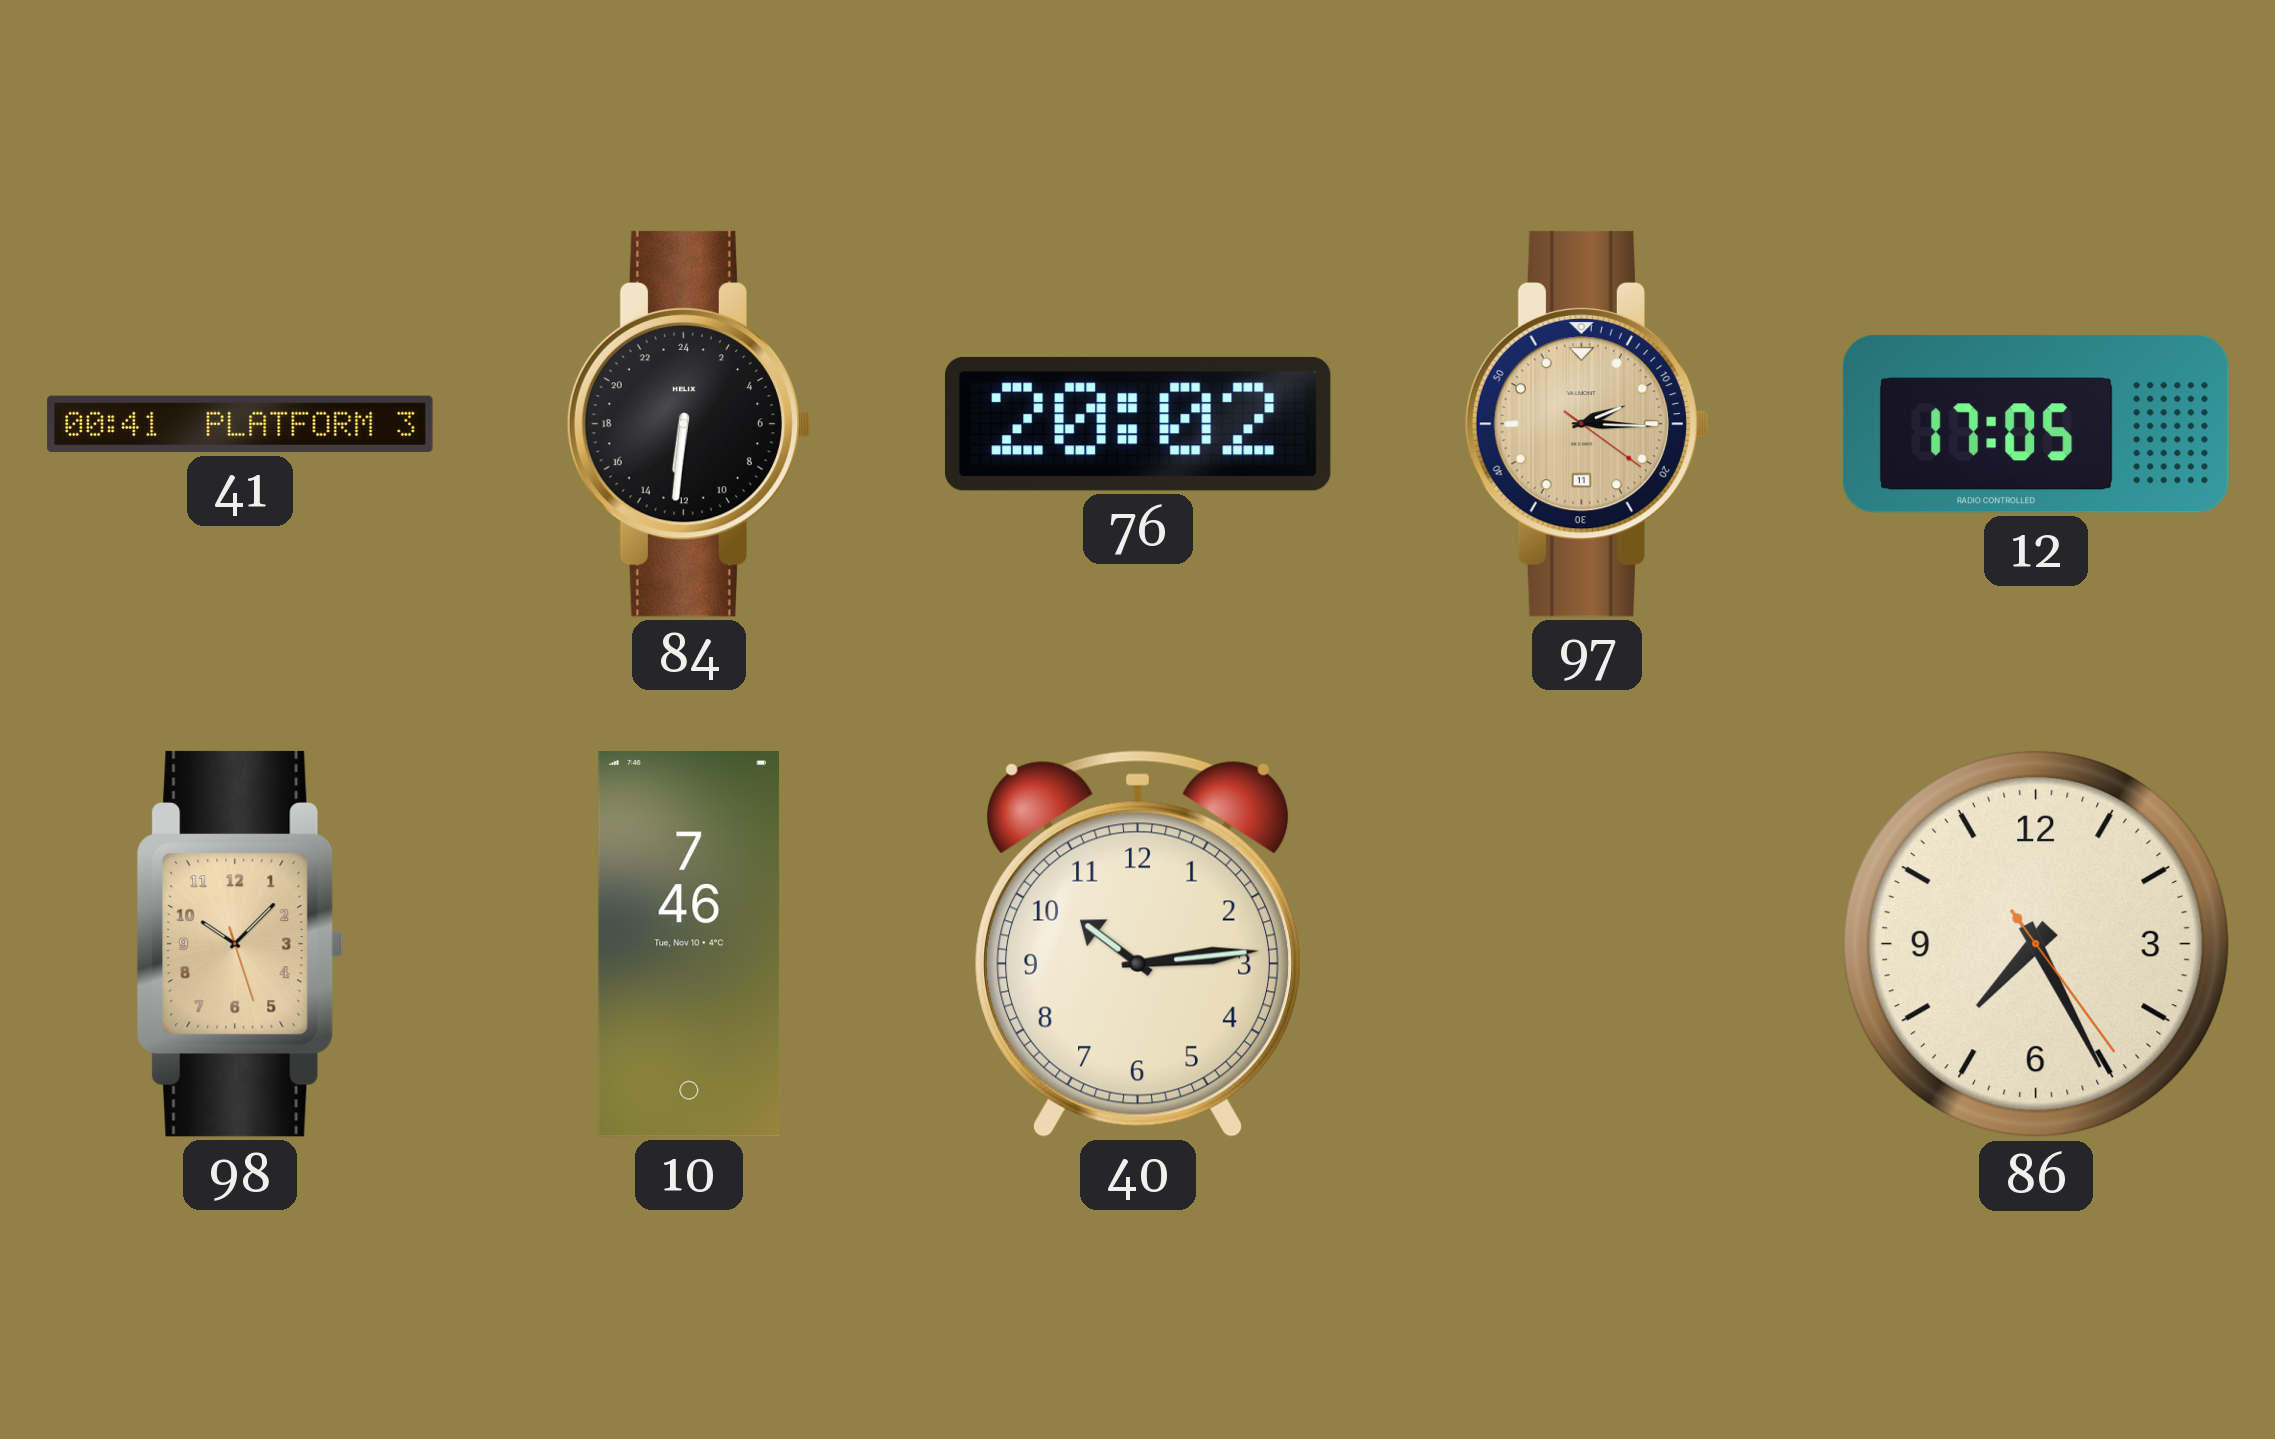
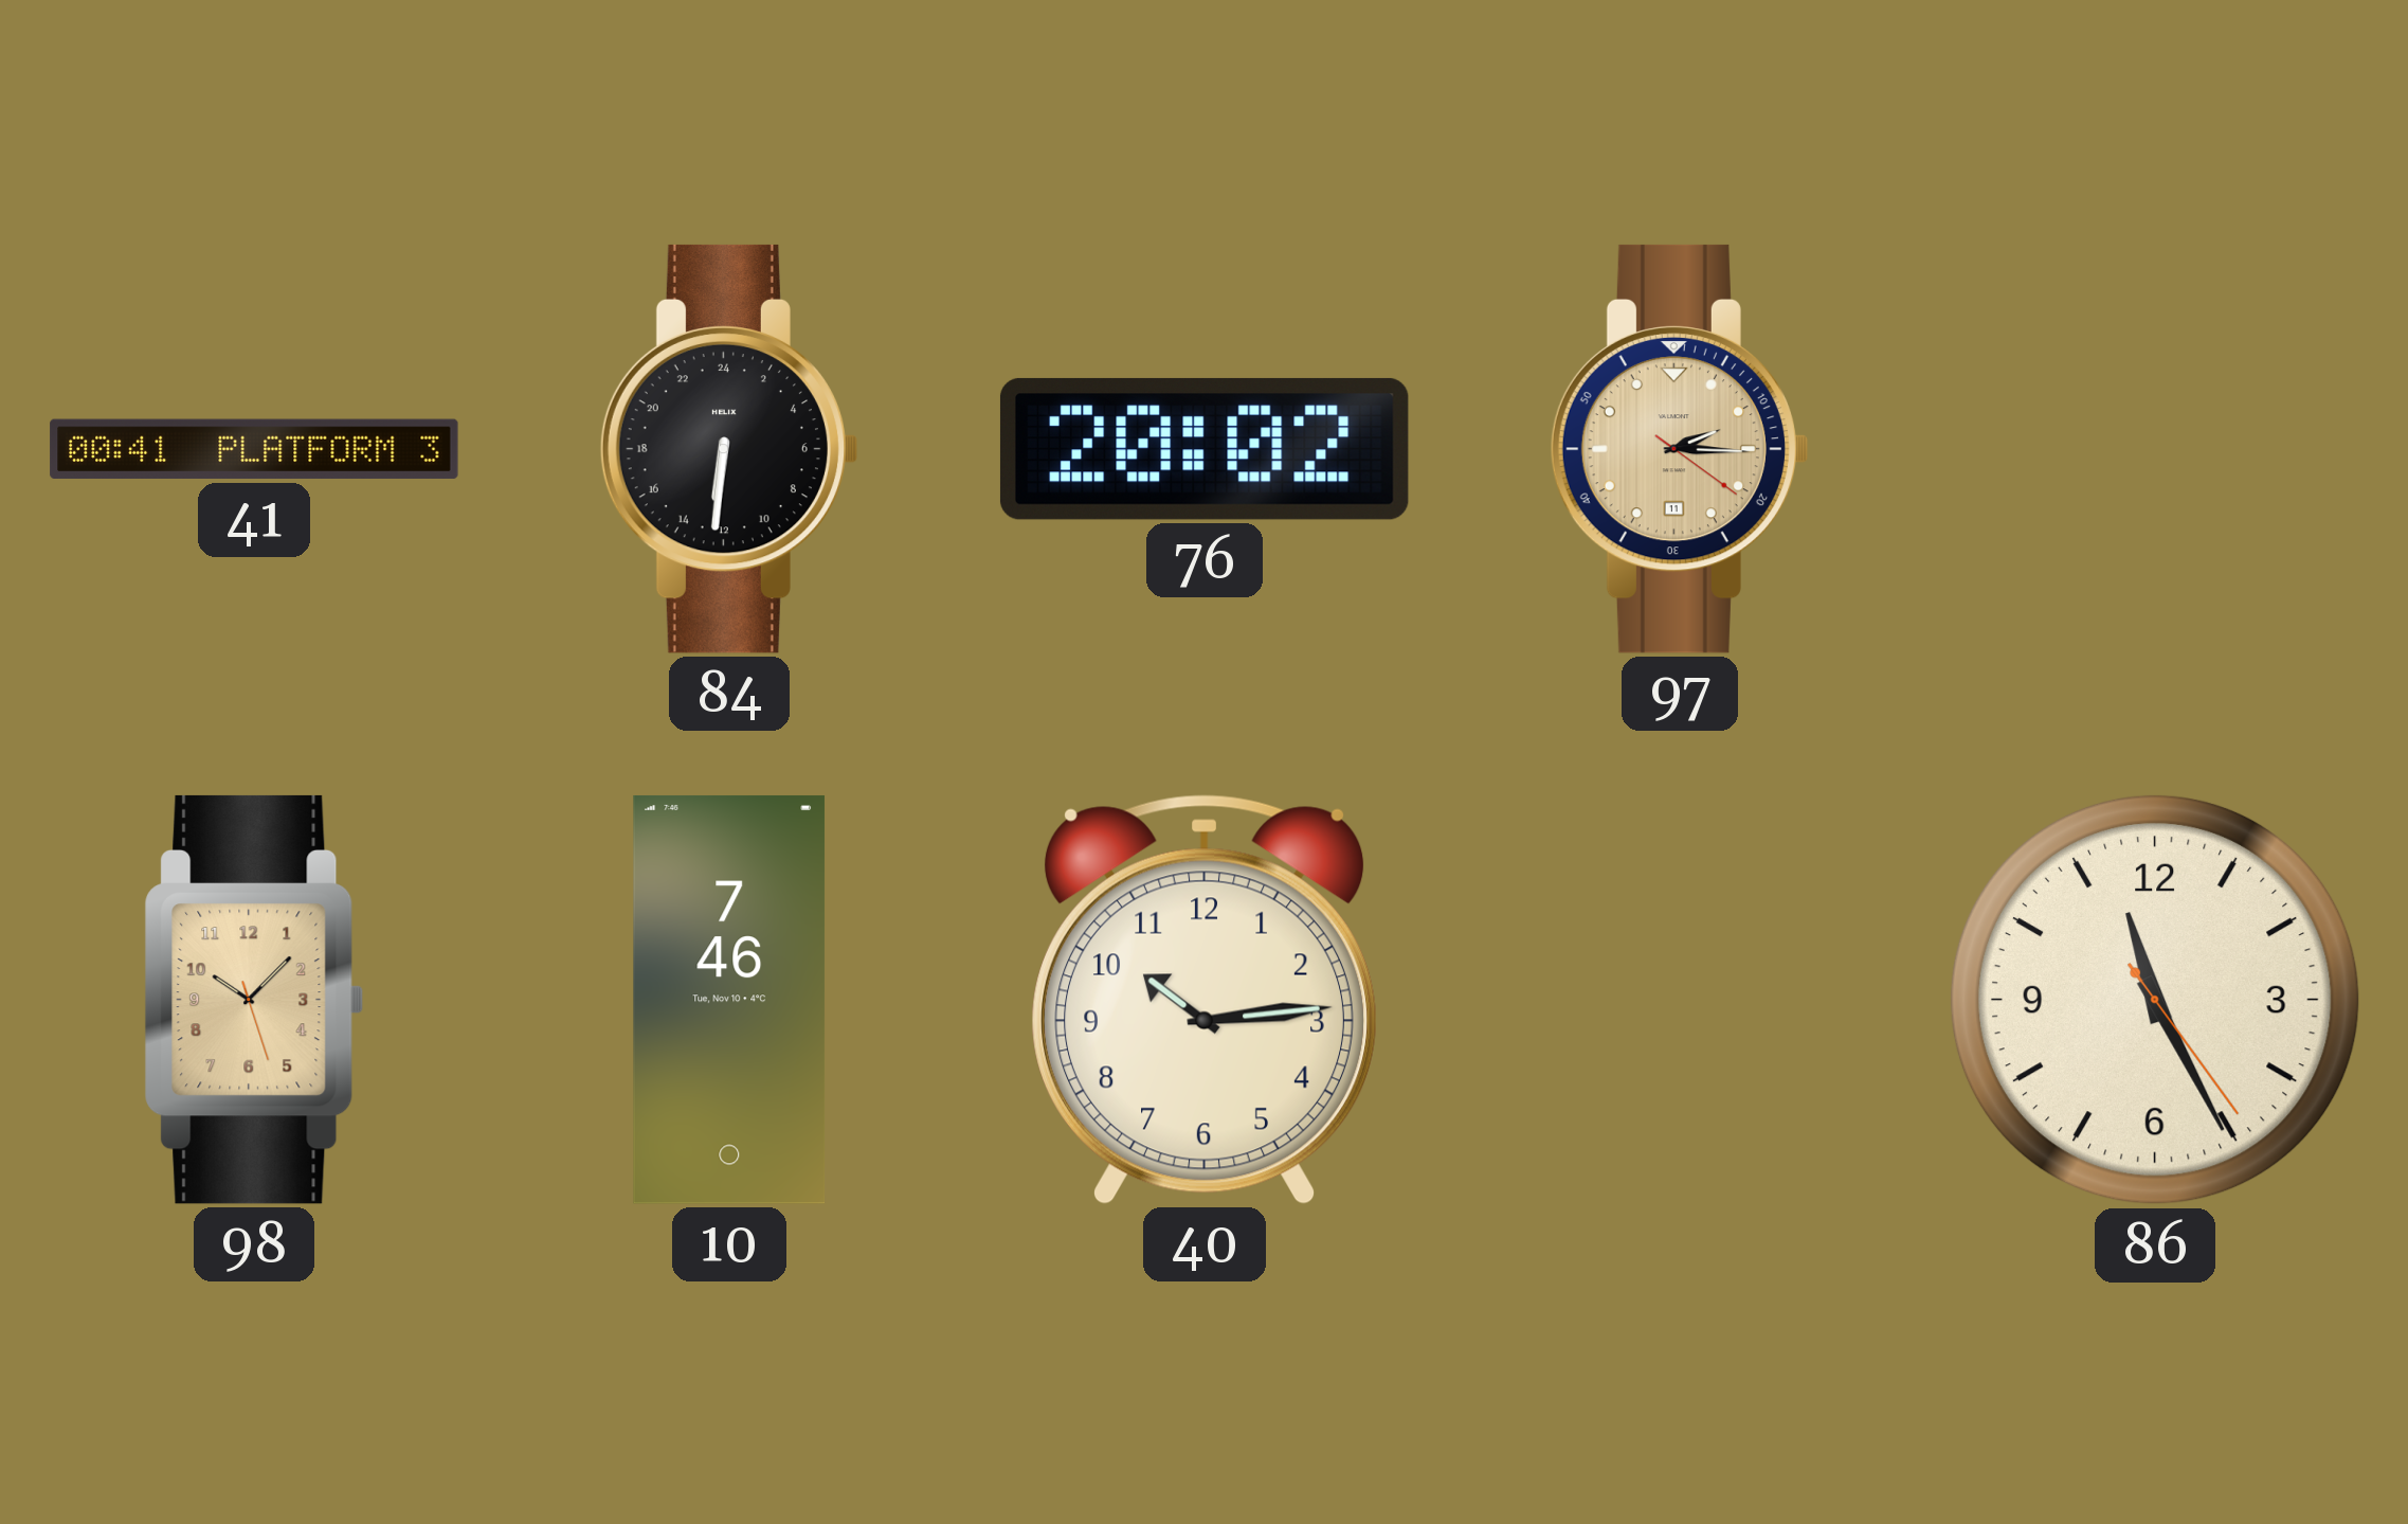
12: 17:05 -> none
86: 7:25 -> 11:25
